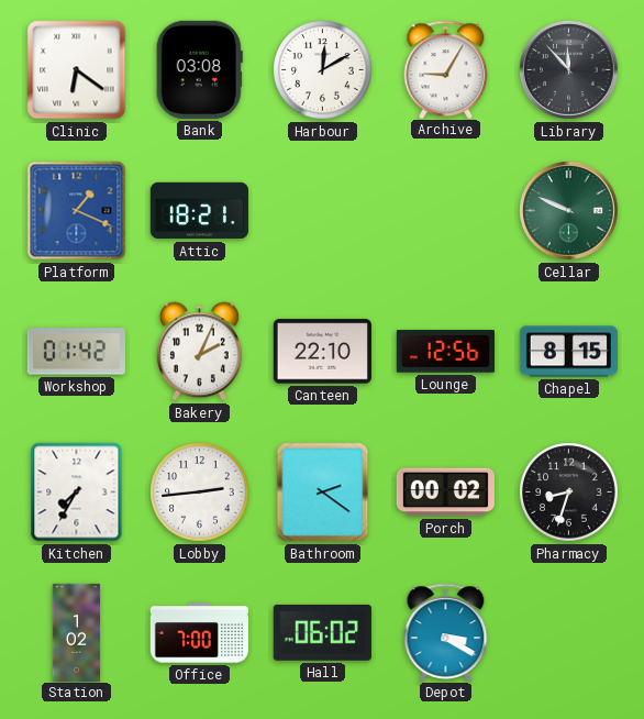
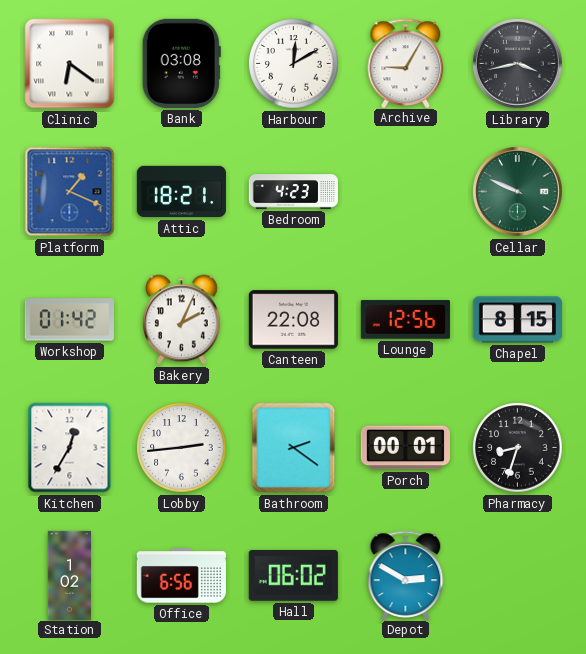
Library: 11:53 -> 3:43
Bedroom: none -> 4:23
Canteen: 22:10 -> 22:08
Kitchen: 7:35 -> 12:35
Porch: 00:02 -> 00:01
Office: 7:00 -> 6:56
Depot: 3:20 -> 2:50
